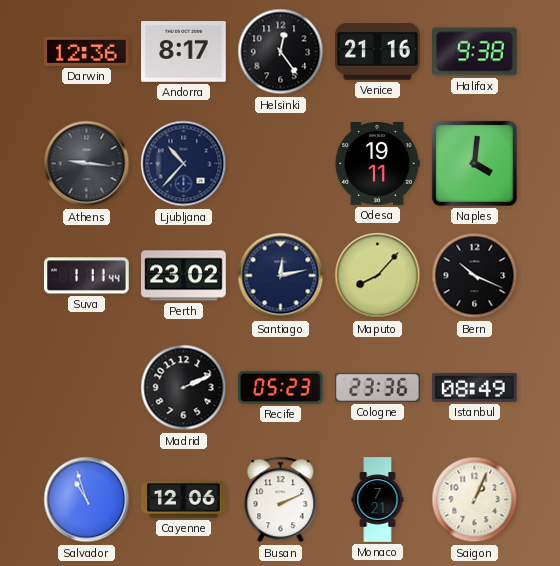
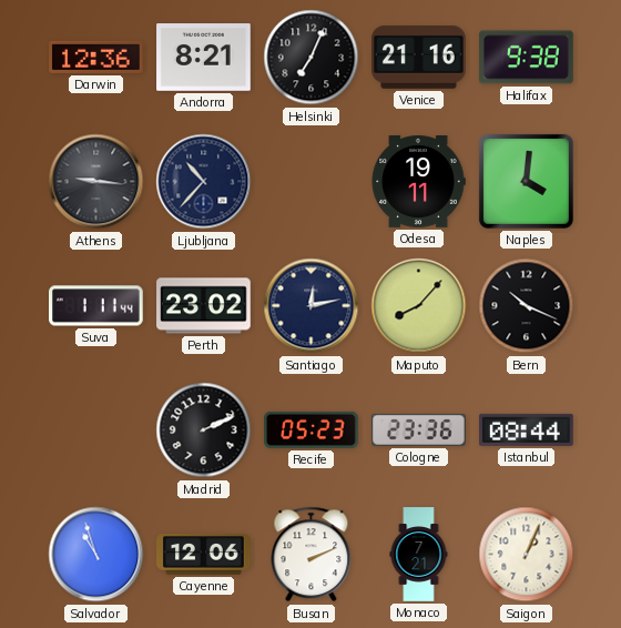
Andorra: 8:17 -> 8:21
Helsinki: 12:24 -> 7:04
Istanbul: 08:49 -> 08:44
